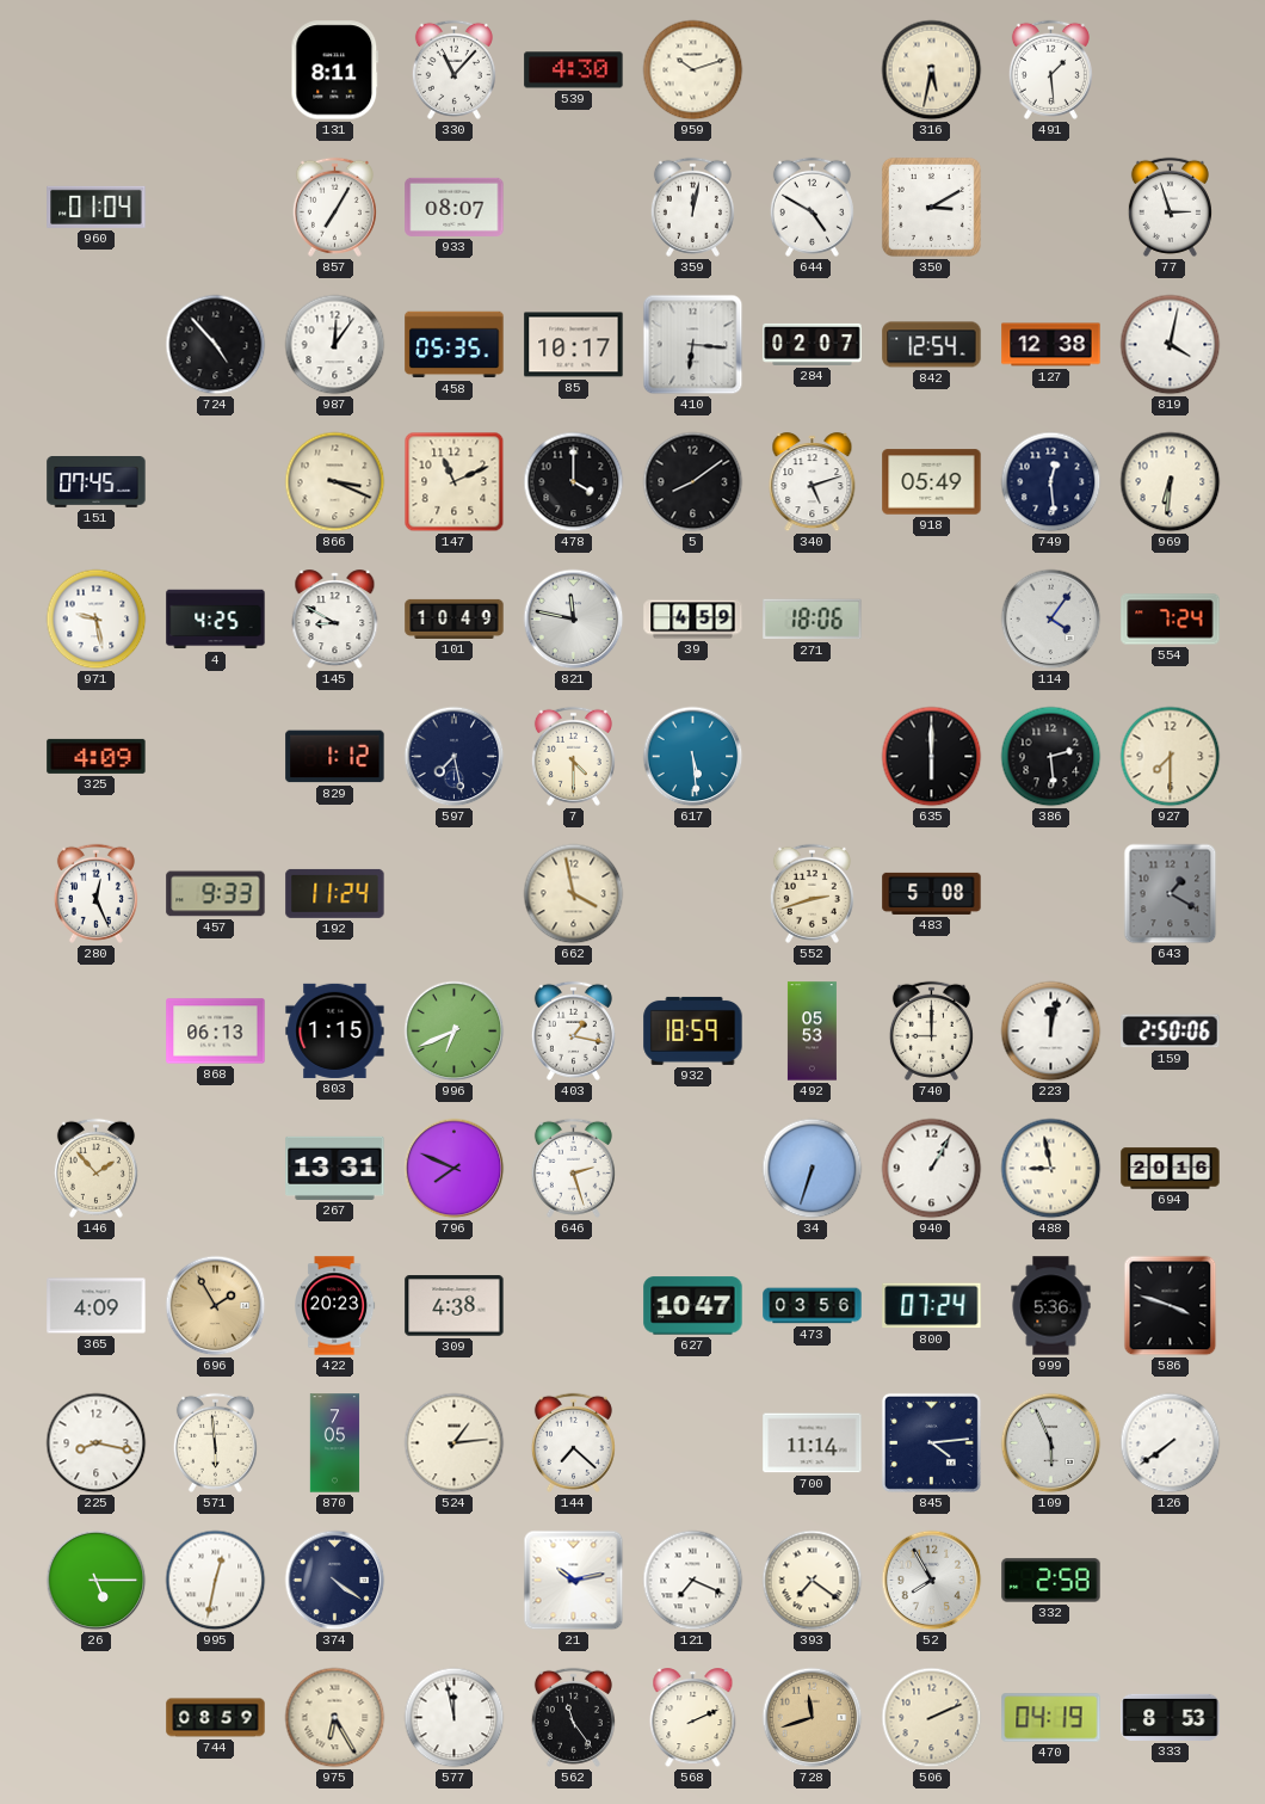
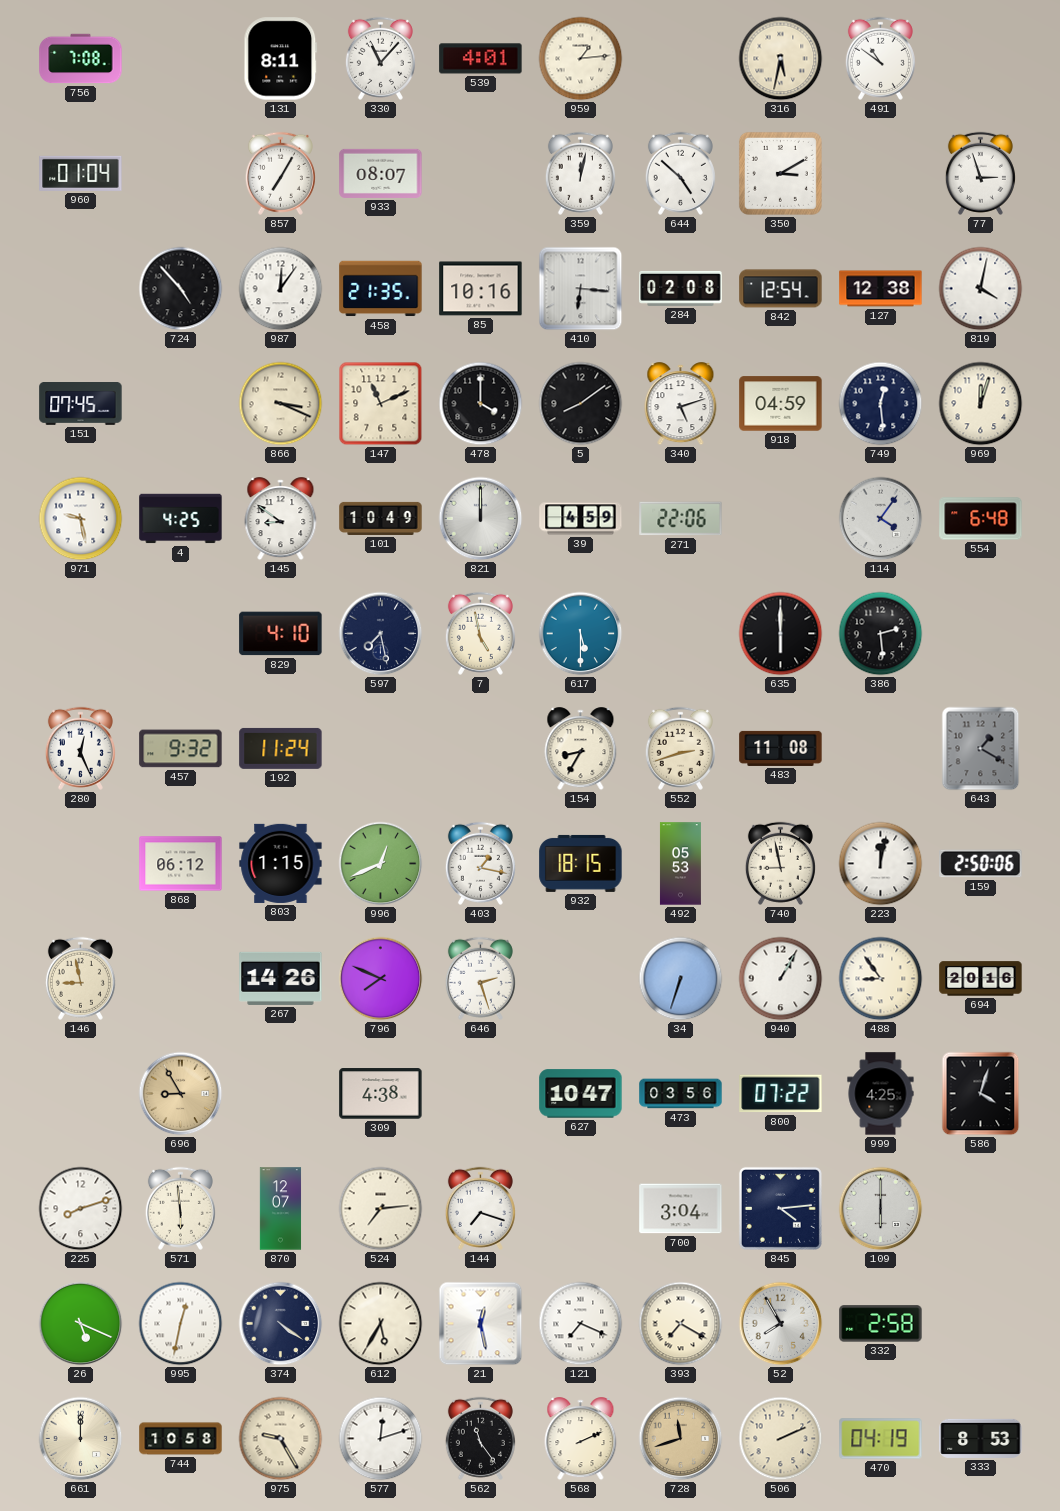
756: none -> 7:08
539: 4:30 -> 4:01
959: 10:12 -> 1:14
491: 1:29 -> 10:51
644: 4:50 -> 4:52
458: 05:35 -> 21:35
85: 10:17 -> 10:16
284: 02:07 -> 02:08
918: 05:49 -> 04:59
969: 6:31 -> 12:03
145: 8:50 -> 8:51
821: 11:47 -> 12:00
271: 18:06 -> 22:06
554: 7:24 -> 6:48
325: 4:09 -> none
829: 1:12 -> 4:10
7: 4:30 -> 4:58
617: 5:29 -> 5:30
927: 7:30 -> none
457: 9:33 -> 9:32
662: 3:58 -> none
154: none -> 8:35
483: 5:08 -> 11:08
868: 06:13 -> 06:12
996: 6:41 -> 12:41
932: 18:59 -> 18:15
740: 9:00 -> 8:58
146: 1:53 -> 8:58
267: 13:31 -> 14:26
488: 8:58 -> 8:54
365: 4:09 -> none
696: 1:55 -> 8:55
422: 20:23 -> none
800: 07:24 -> 07:22
999: 5:36 -> 4:25
586: 3:48 -> 4:03
225: 8:17 -> 8:12
870: 7:05 -> 12:07
524: 1:14 -> 7:14
144: 7:22 -> 7:18
700: 11:14 -> 3:04
109: 5:56 -> 6:00
126: 7:39 -> none
26: 5:15 -> 5:19
612: none -> 5:35
21: 10:13 -> 12:28
393: 7:21 -> 7:20
661: none -> 12:00
744: 08:59 -> 10:58
975: 6:25 -> 9:25
577: 11:58 -> 12:12
